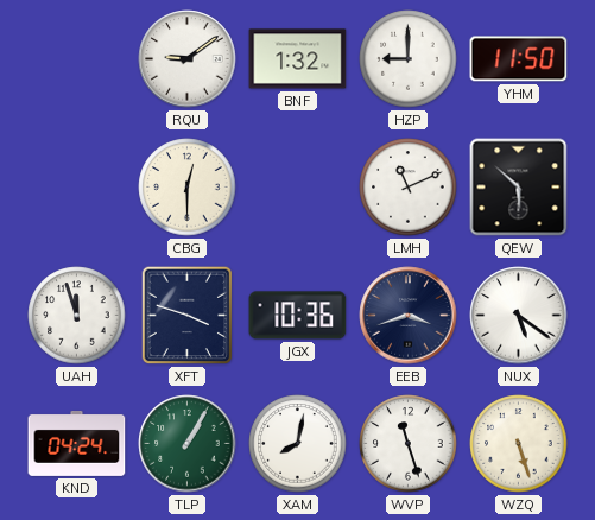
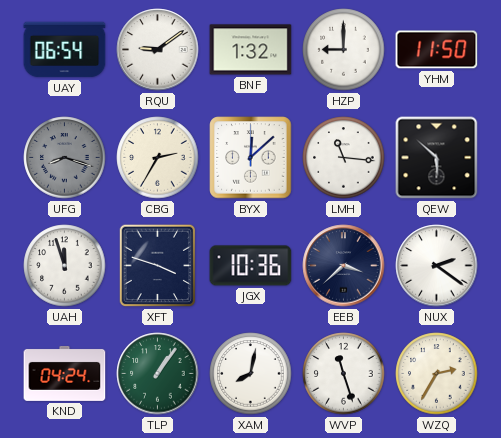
UAY: none -> 06:54
UFG: none -> 8:18
CBG: 12:30 -> 2:35
BYX: none -> 12:08
LMH: 11:11 -> 11:16
EEB: 3:42 -> 3:38
NUX: 5:21 -> 2:21
TLP: 1:05 -> 1:06
WZQ: 5:27 -> 2:35
